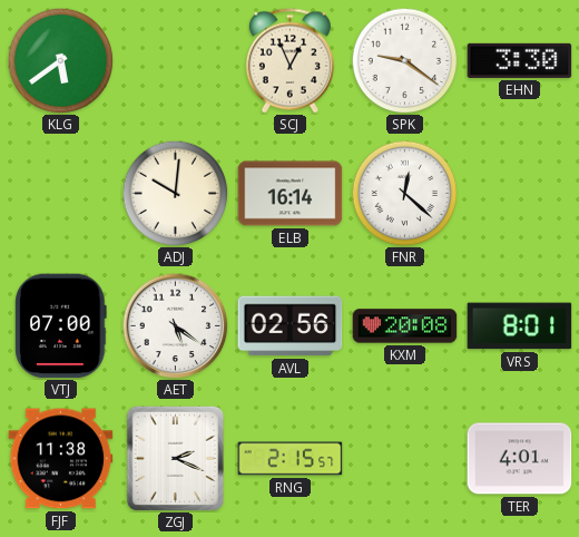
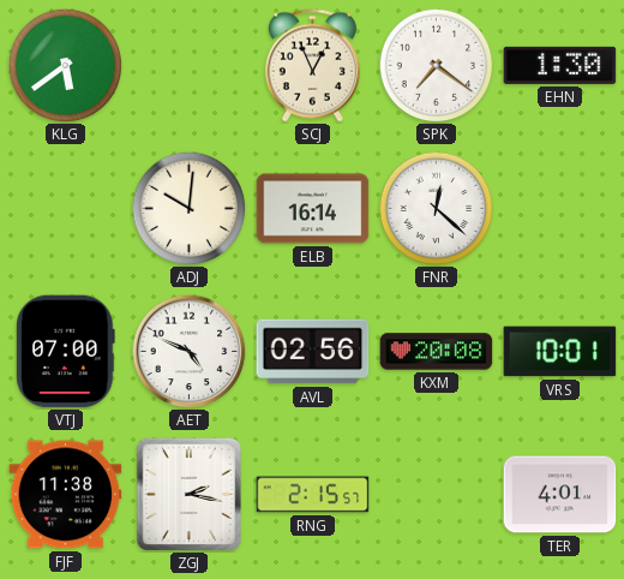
SPK: 9:21 -> 7:21
EHN: 3:30 -> 1:30
AET: 5:21 -> 4:49
VRS: 8:01 -> 10:01
ZGJ: 2:19 -> 2:17
